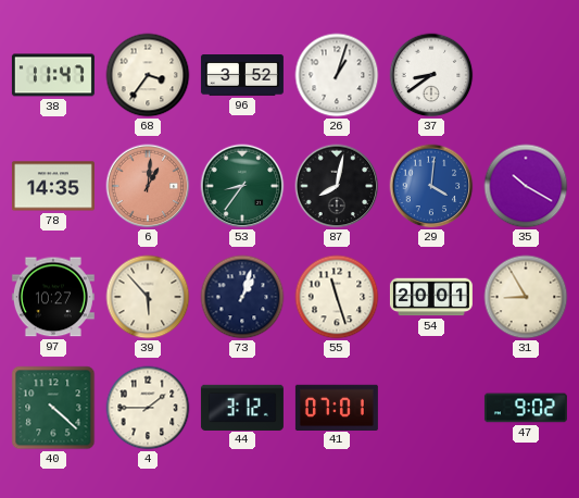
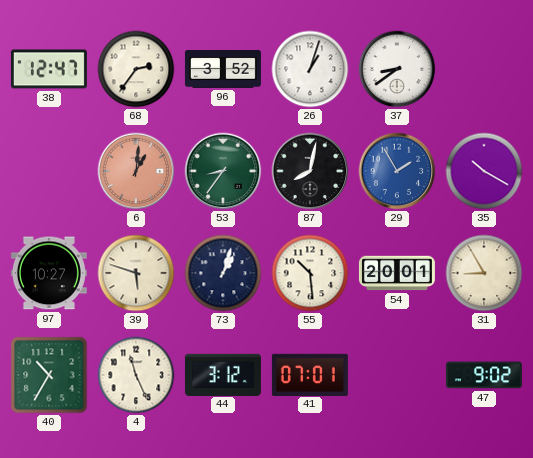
38: 11:47 -> 12:47
68: 3:36 -> 2:36
78: 14:35 -> none
29: 4:01 -> 1:55
39: 5:53 -> 5:48
55: 11:27 -> 10:29
40: 4:22 -> 10:35
4: 1:45 -> 11:26
